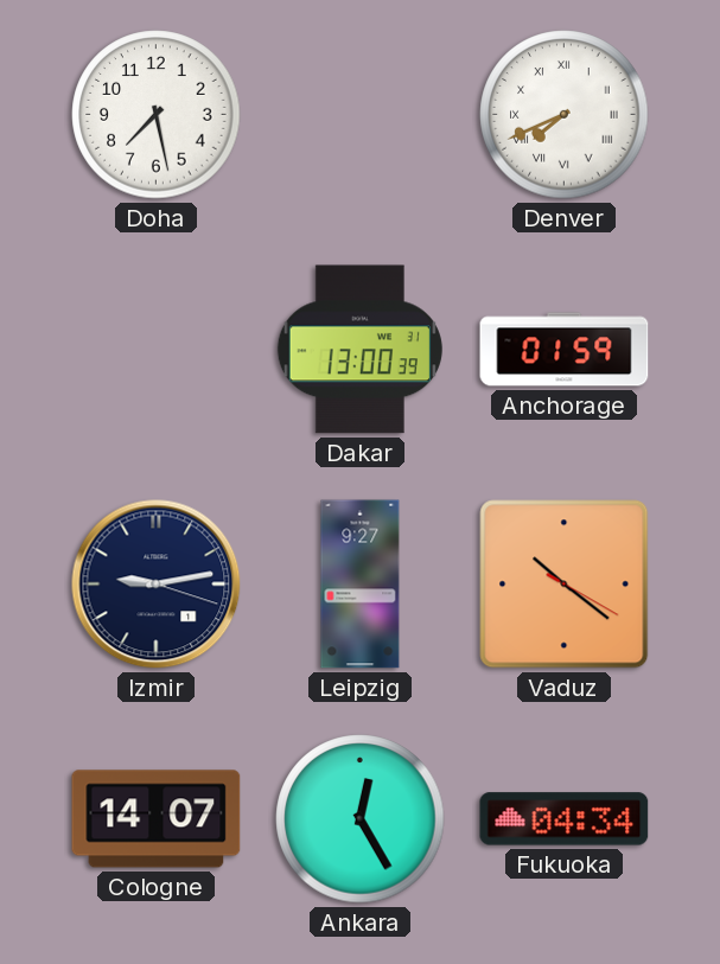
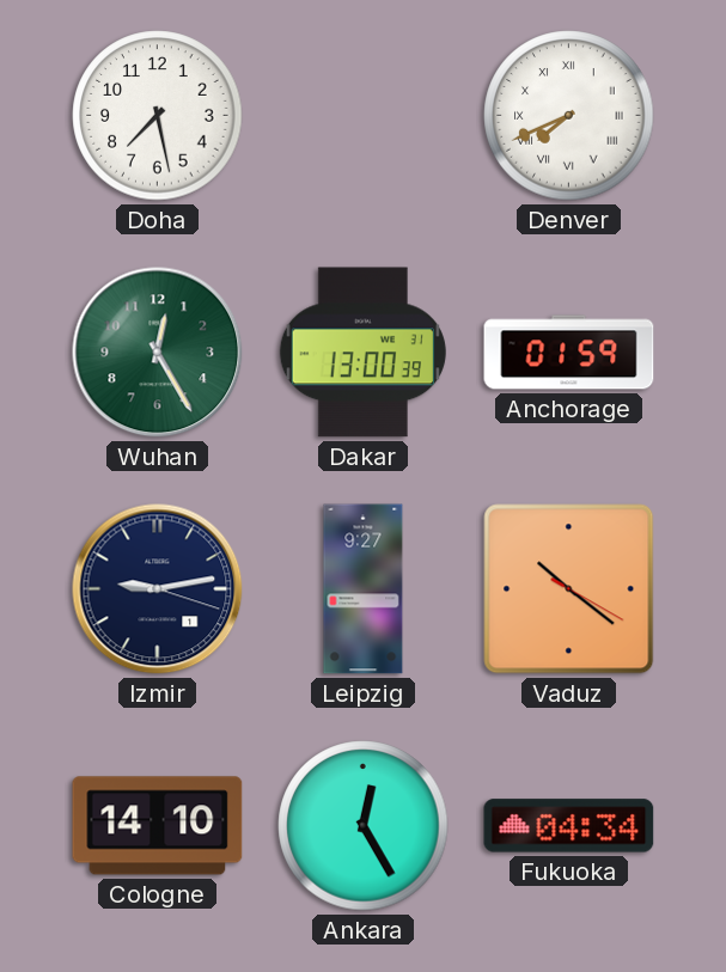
Wuhan: none -> 12:25
Cologne: 14:07 -> 14:10
